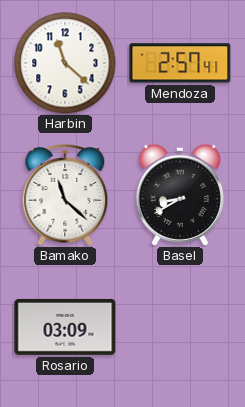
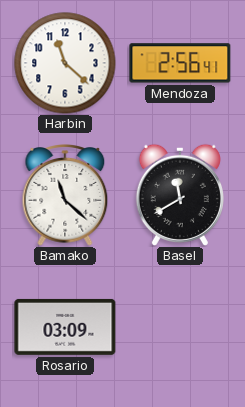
Mendoza: 2:57 -> 2:56
Basel: 8:40 -> 11:40
